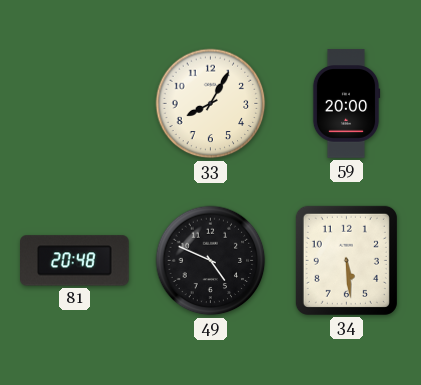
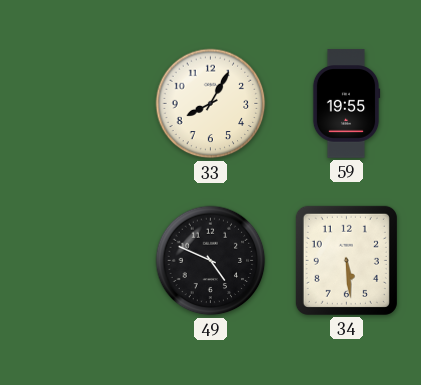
59: 20:00 -> 19:55
81: 20:48 -> none
